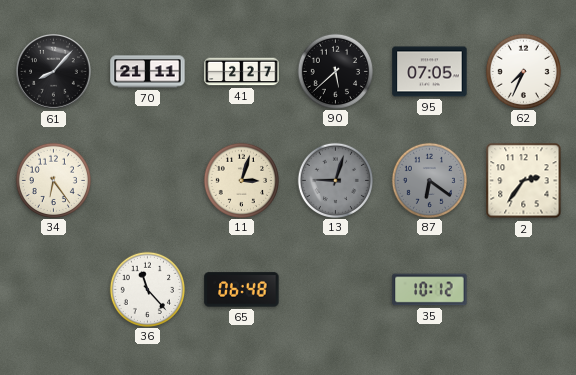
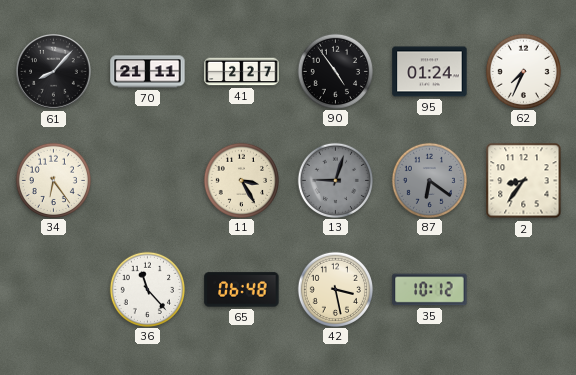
90: 5:38 -> 4:54
95: 07:05 -> 01:24
11: 3:03 -> 3:25
2: 2:36 -> 8:36
42: none -> 3:28
